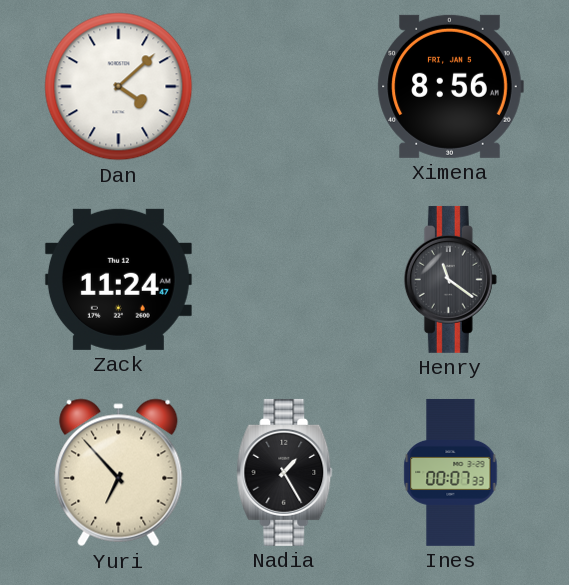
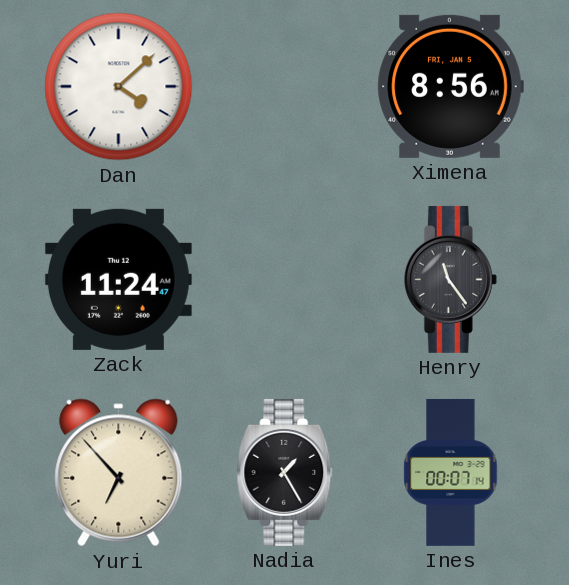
Henry: 11:21 -> 11:24
Ines: 00:07:33 -> 00:07:14
